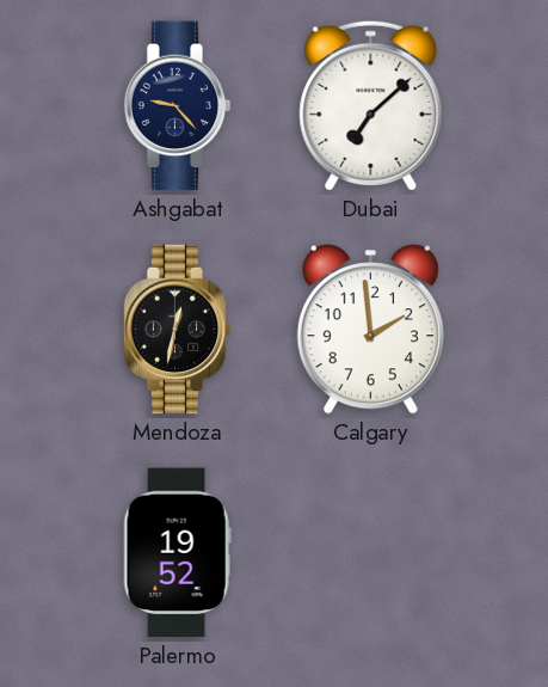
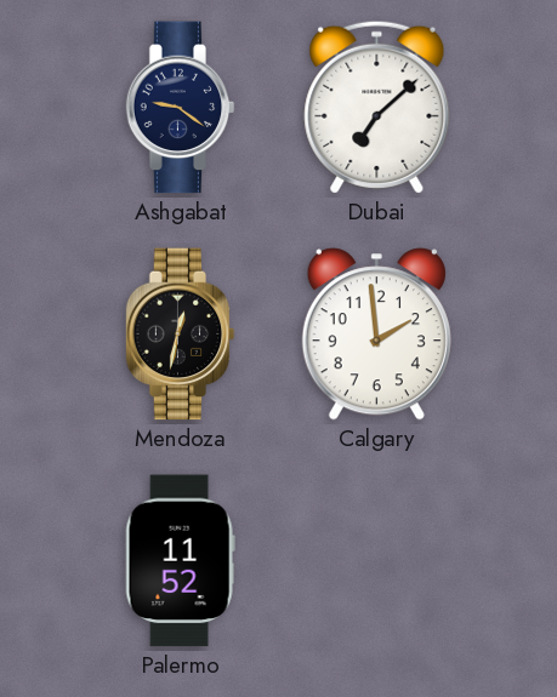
Ashgabat: 9:23 -> 9:21
Palermo: 19:52 -> 11:52
